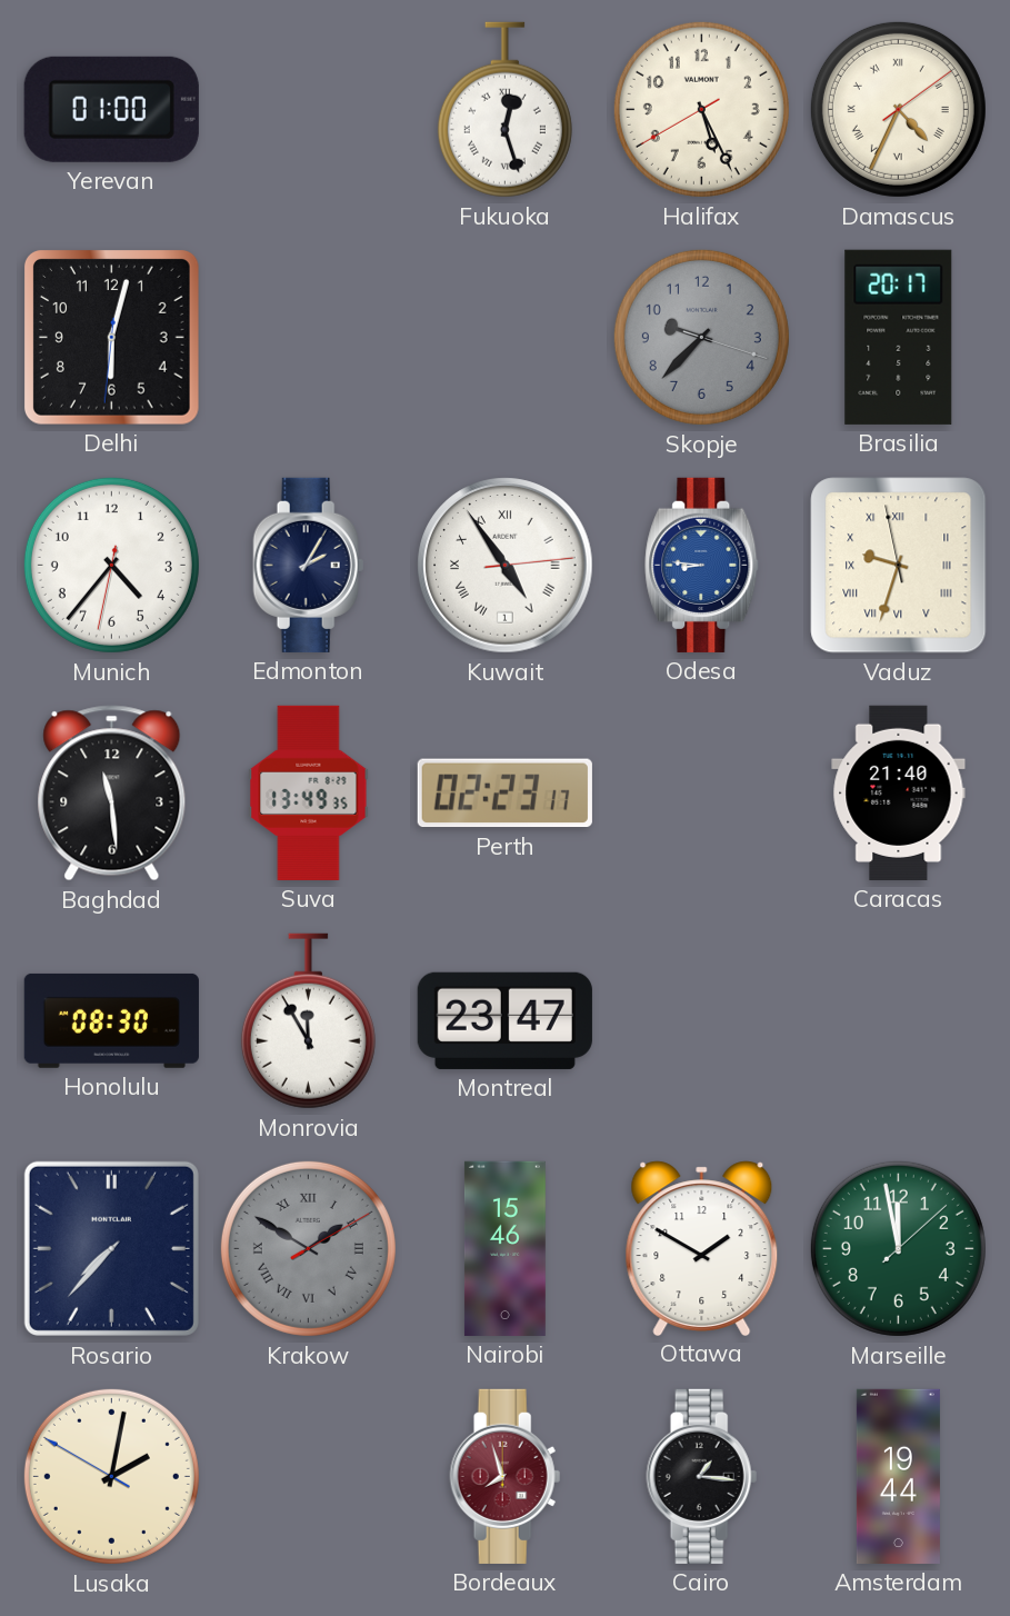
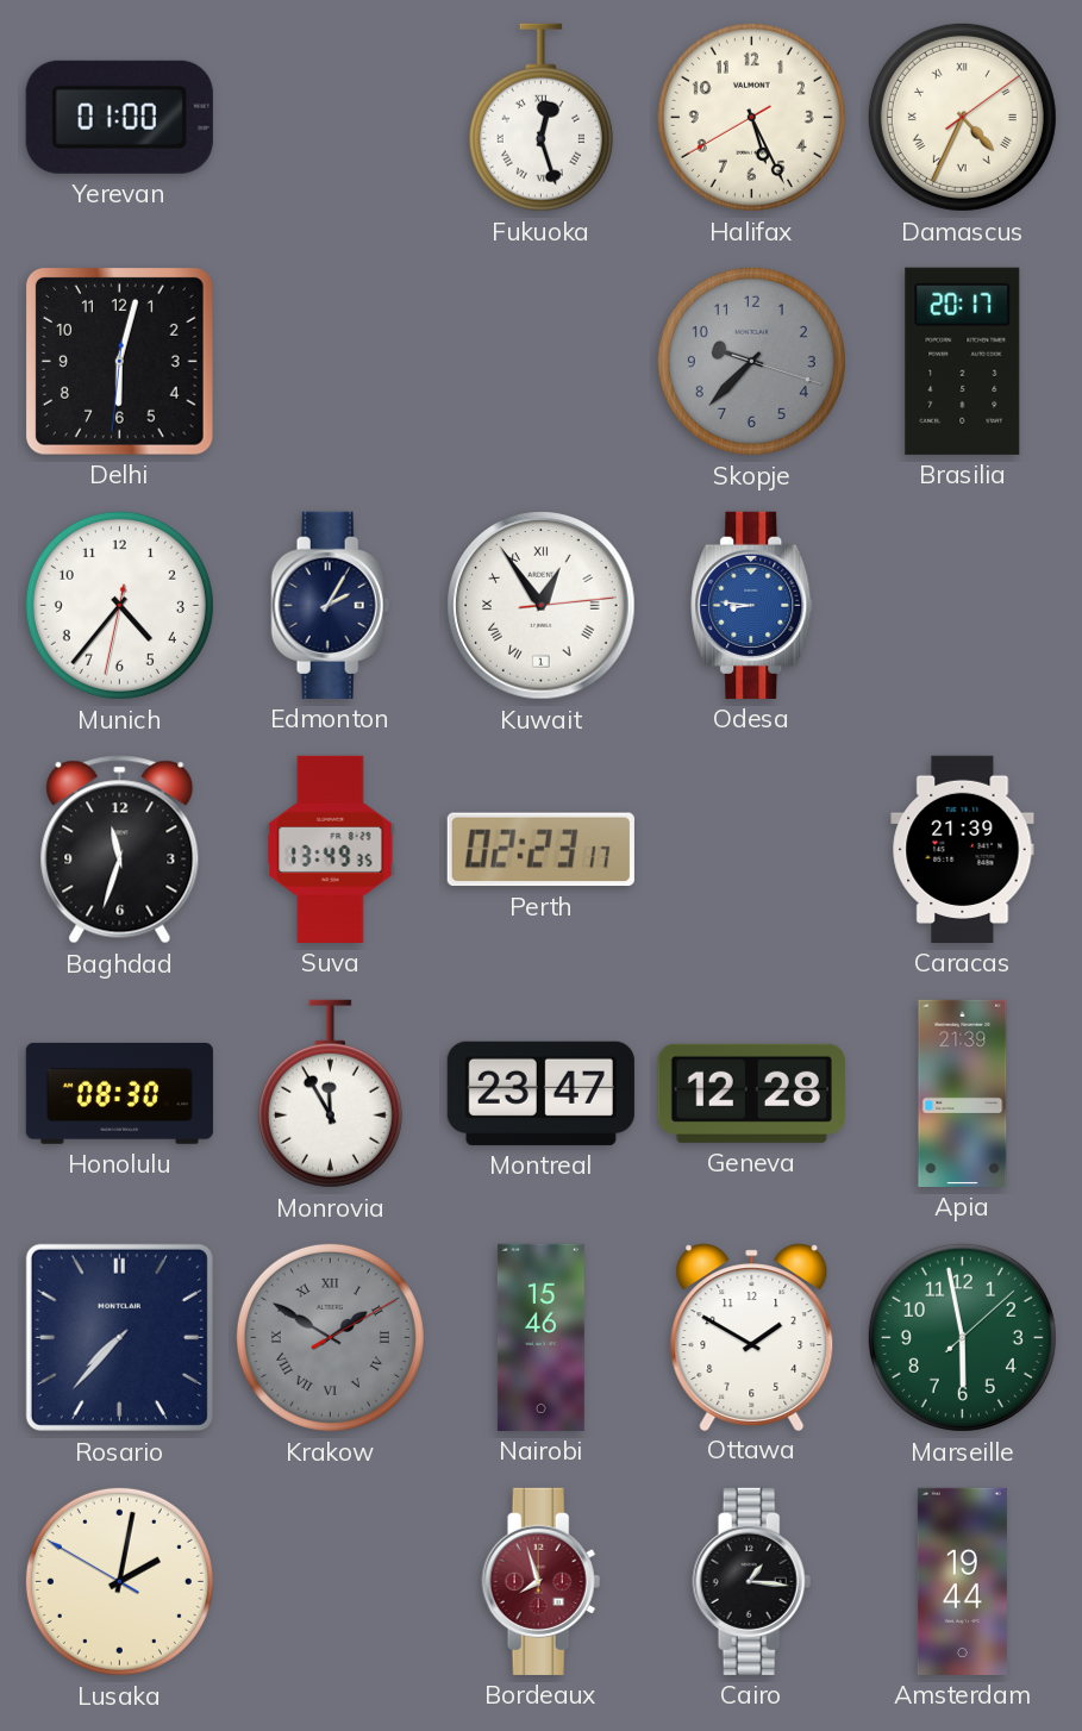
Kuwait: 4:54 -> 12:54
Vaduz: 9:32 -> none
Baghdad: 11:29 -> 11:33
Caracas: 21:40 -> 21:39
Geneva: none -> 12:28
Apia: none -> 21:39
Marseille: 11:58 -> 5:58
